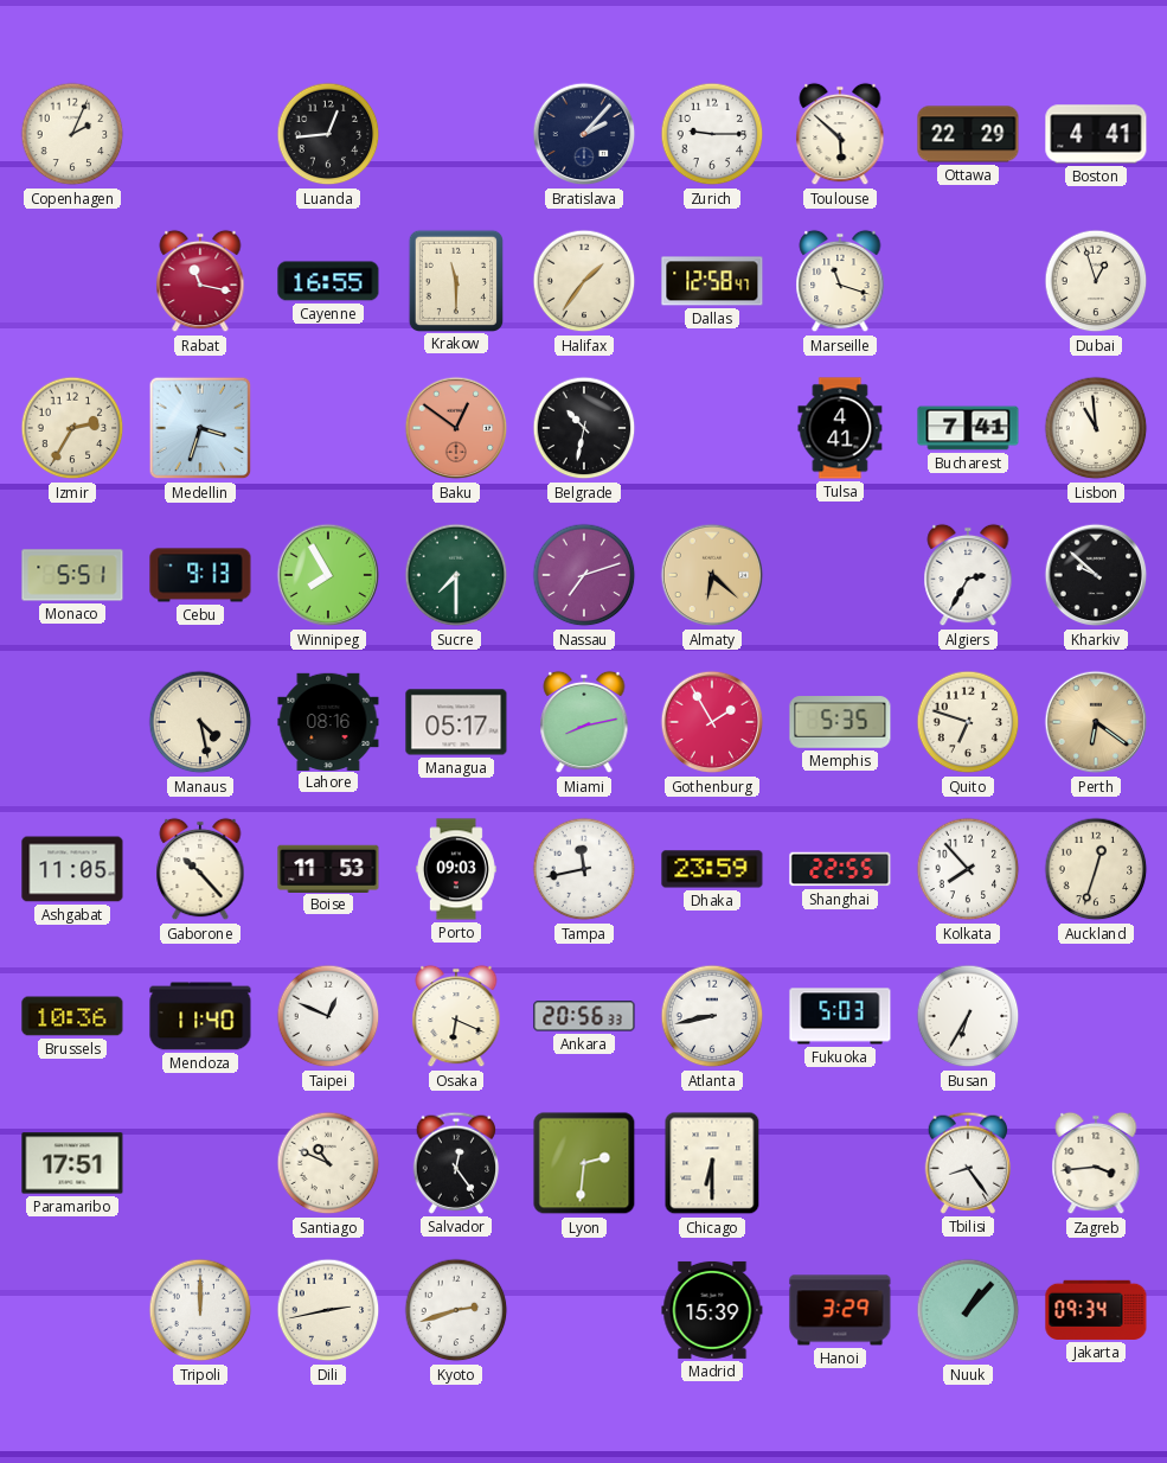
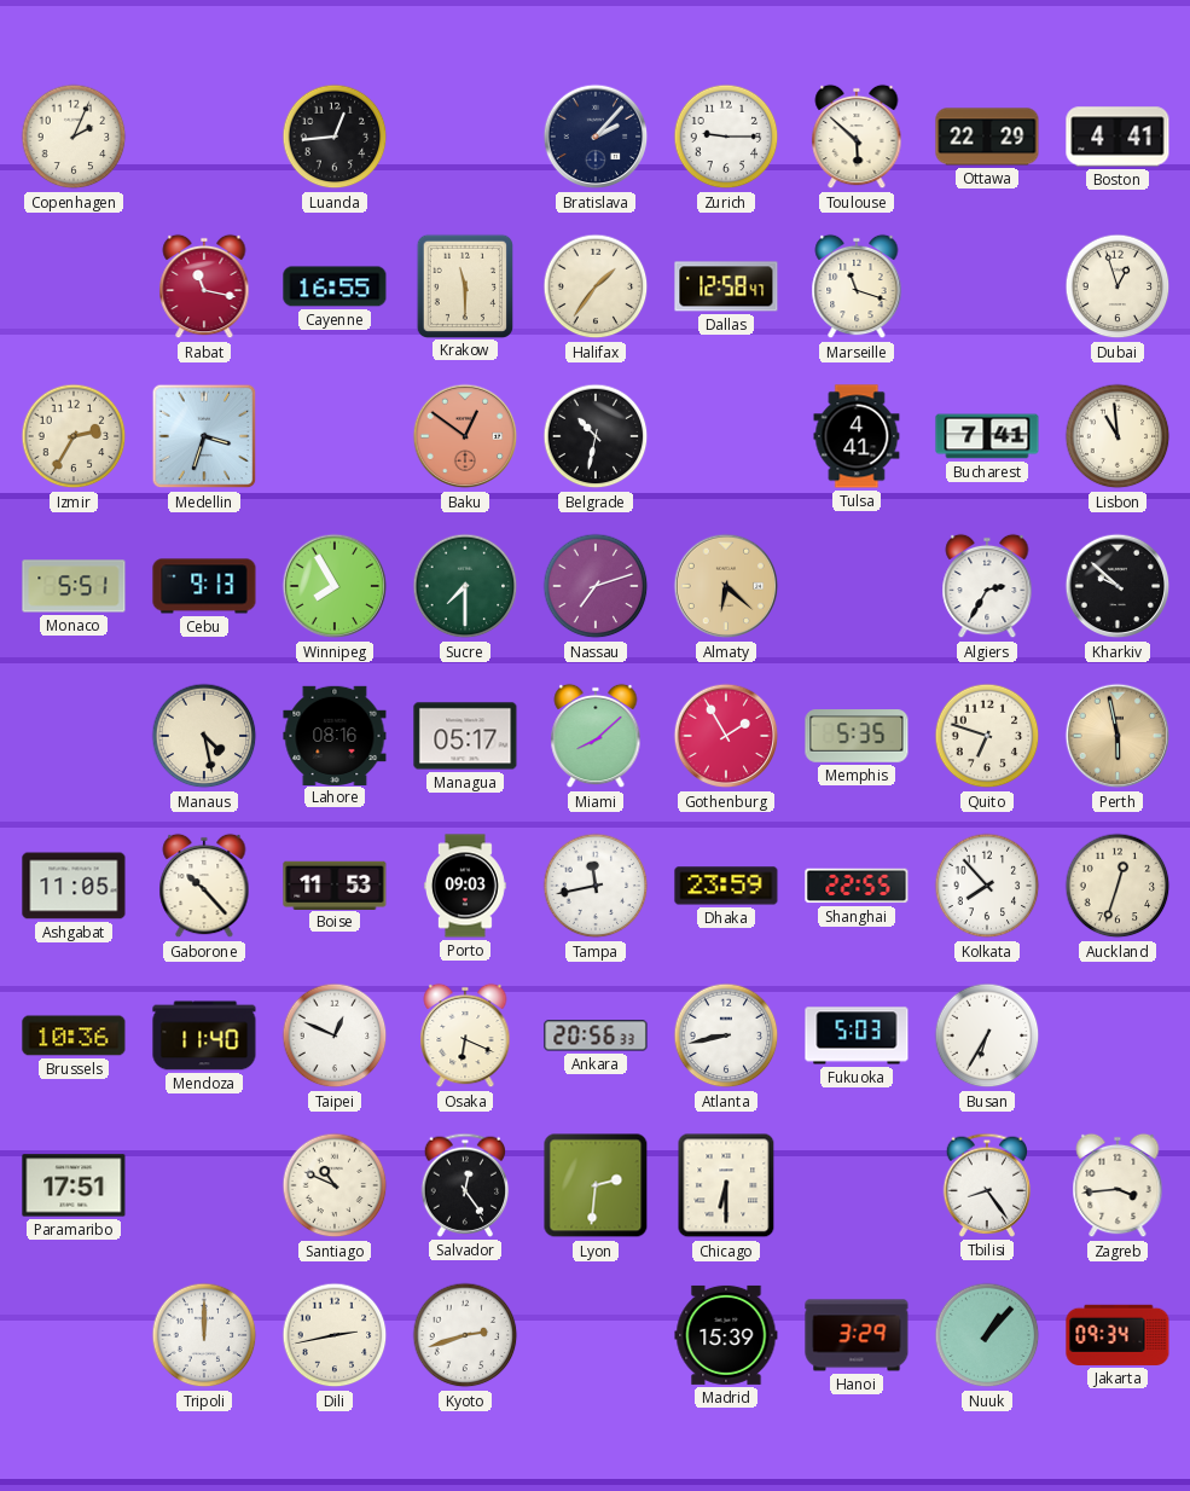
Miami: 8:13 -> 8:08
Perth: 6:21 -> 5:58
